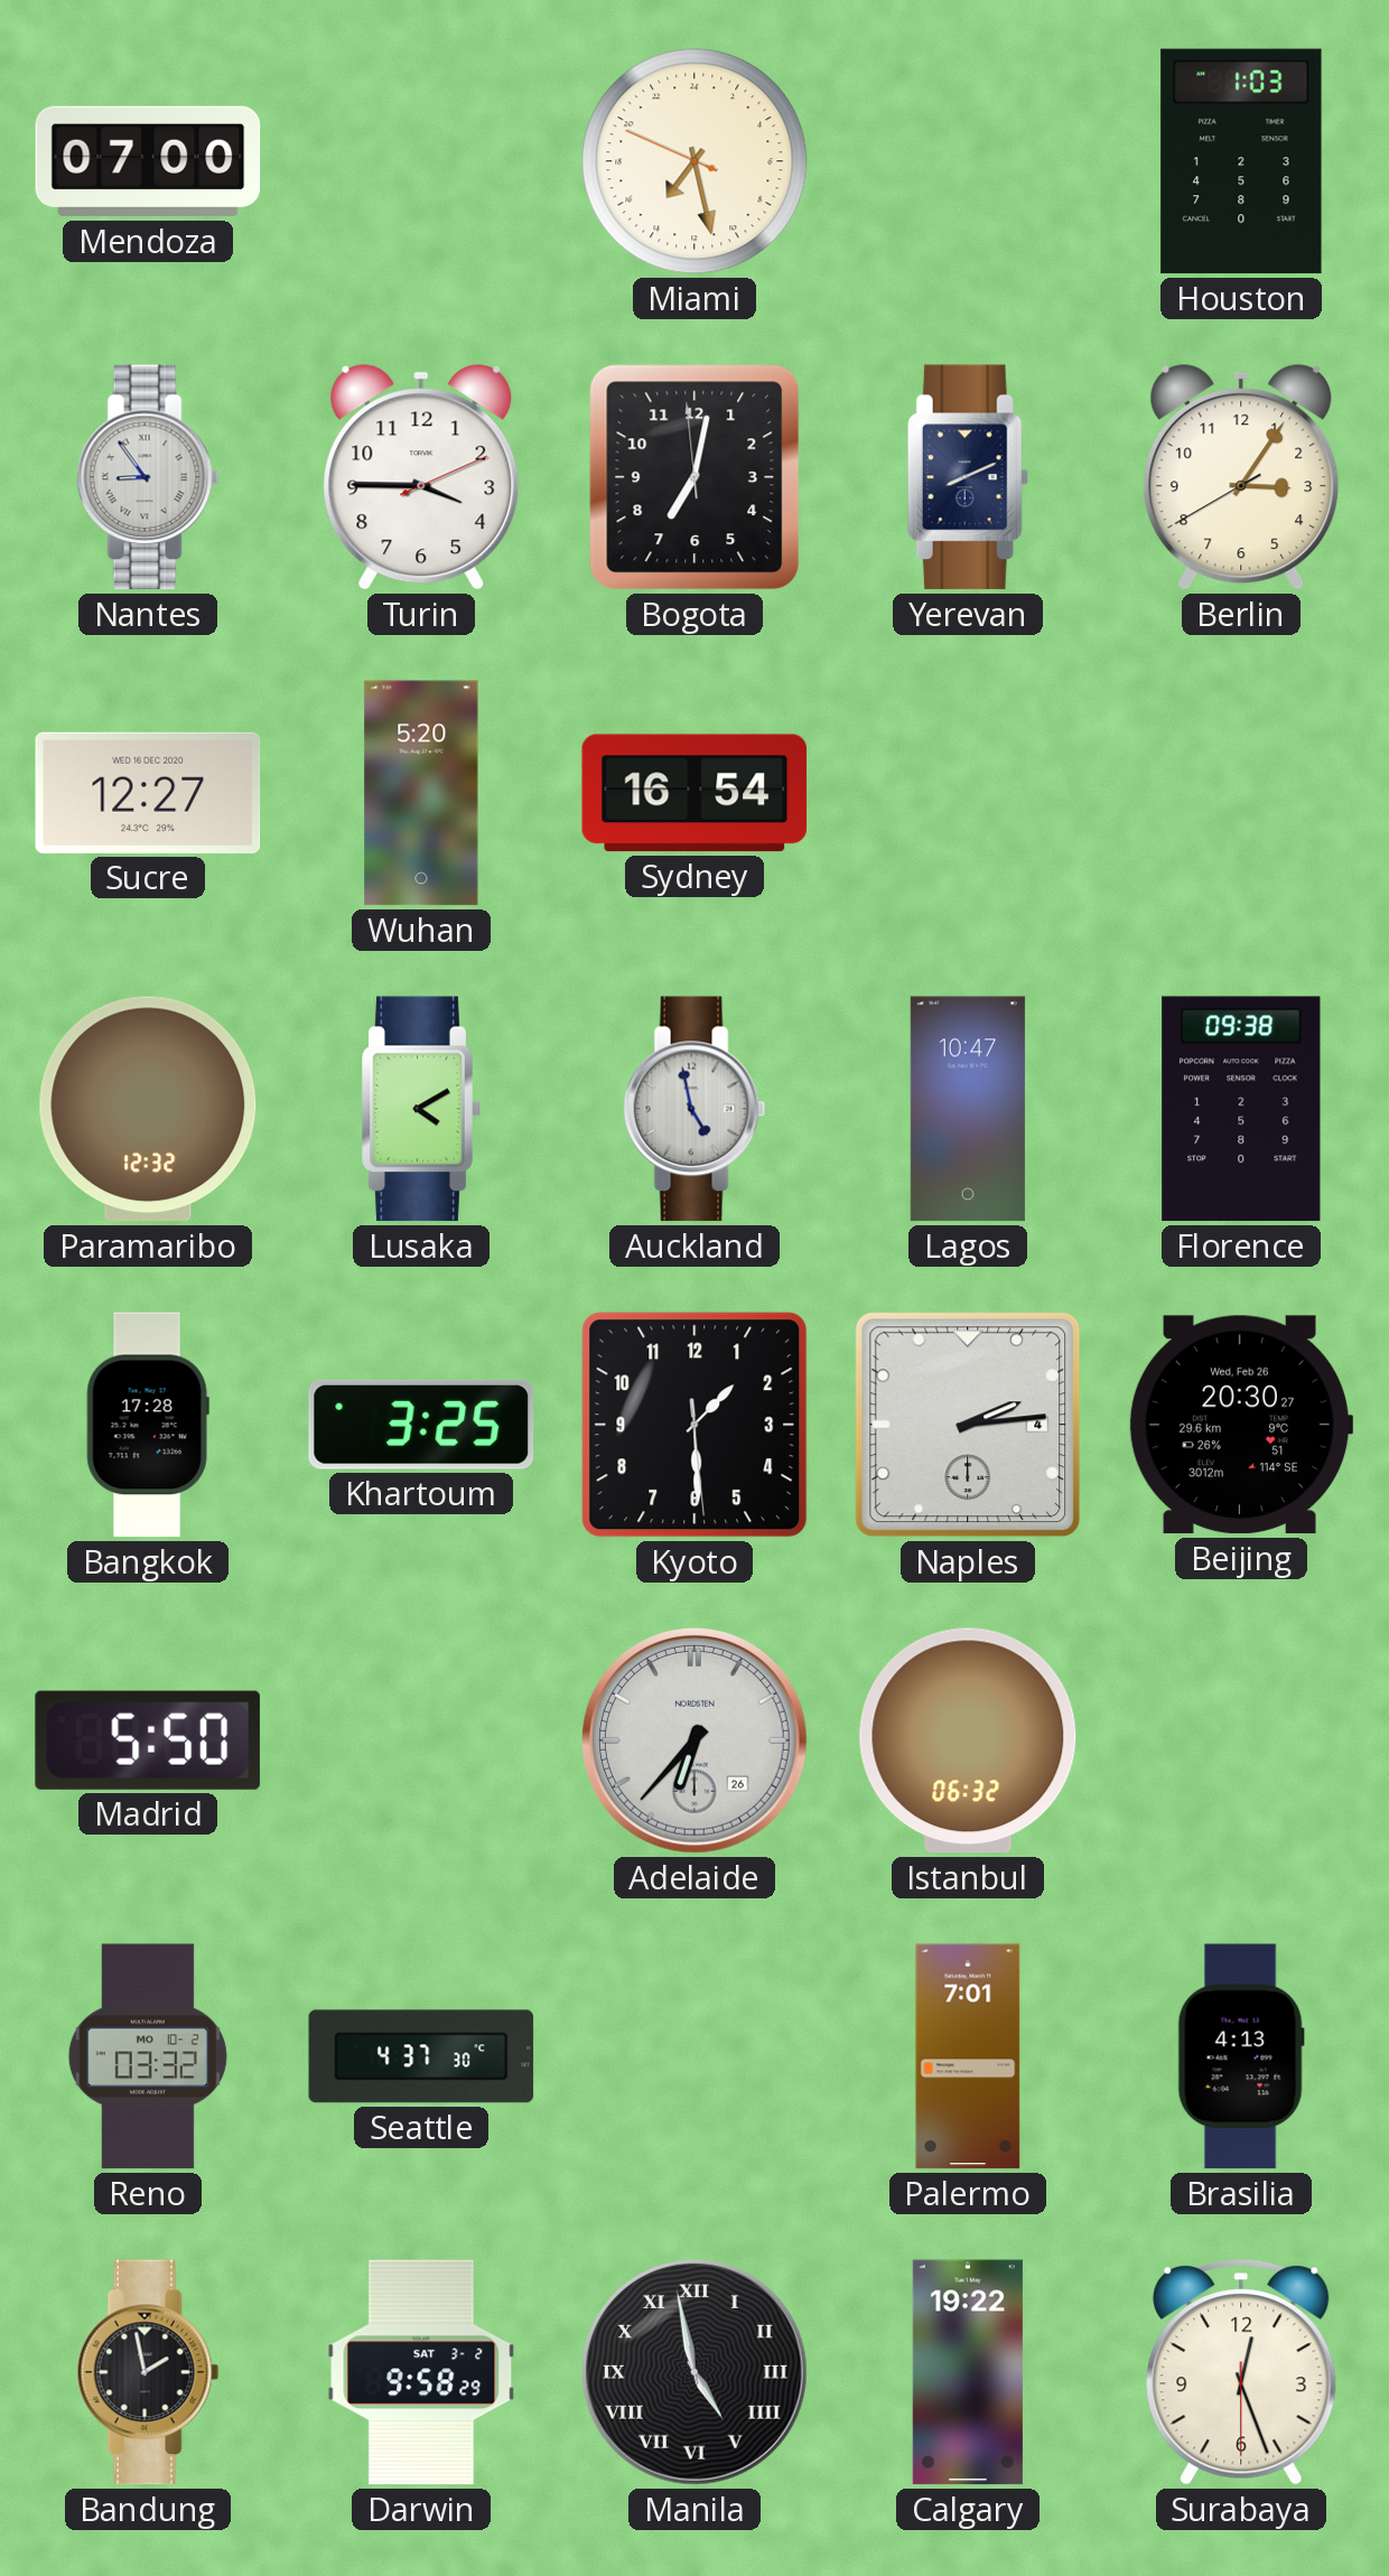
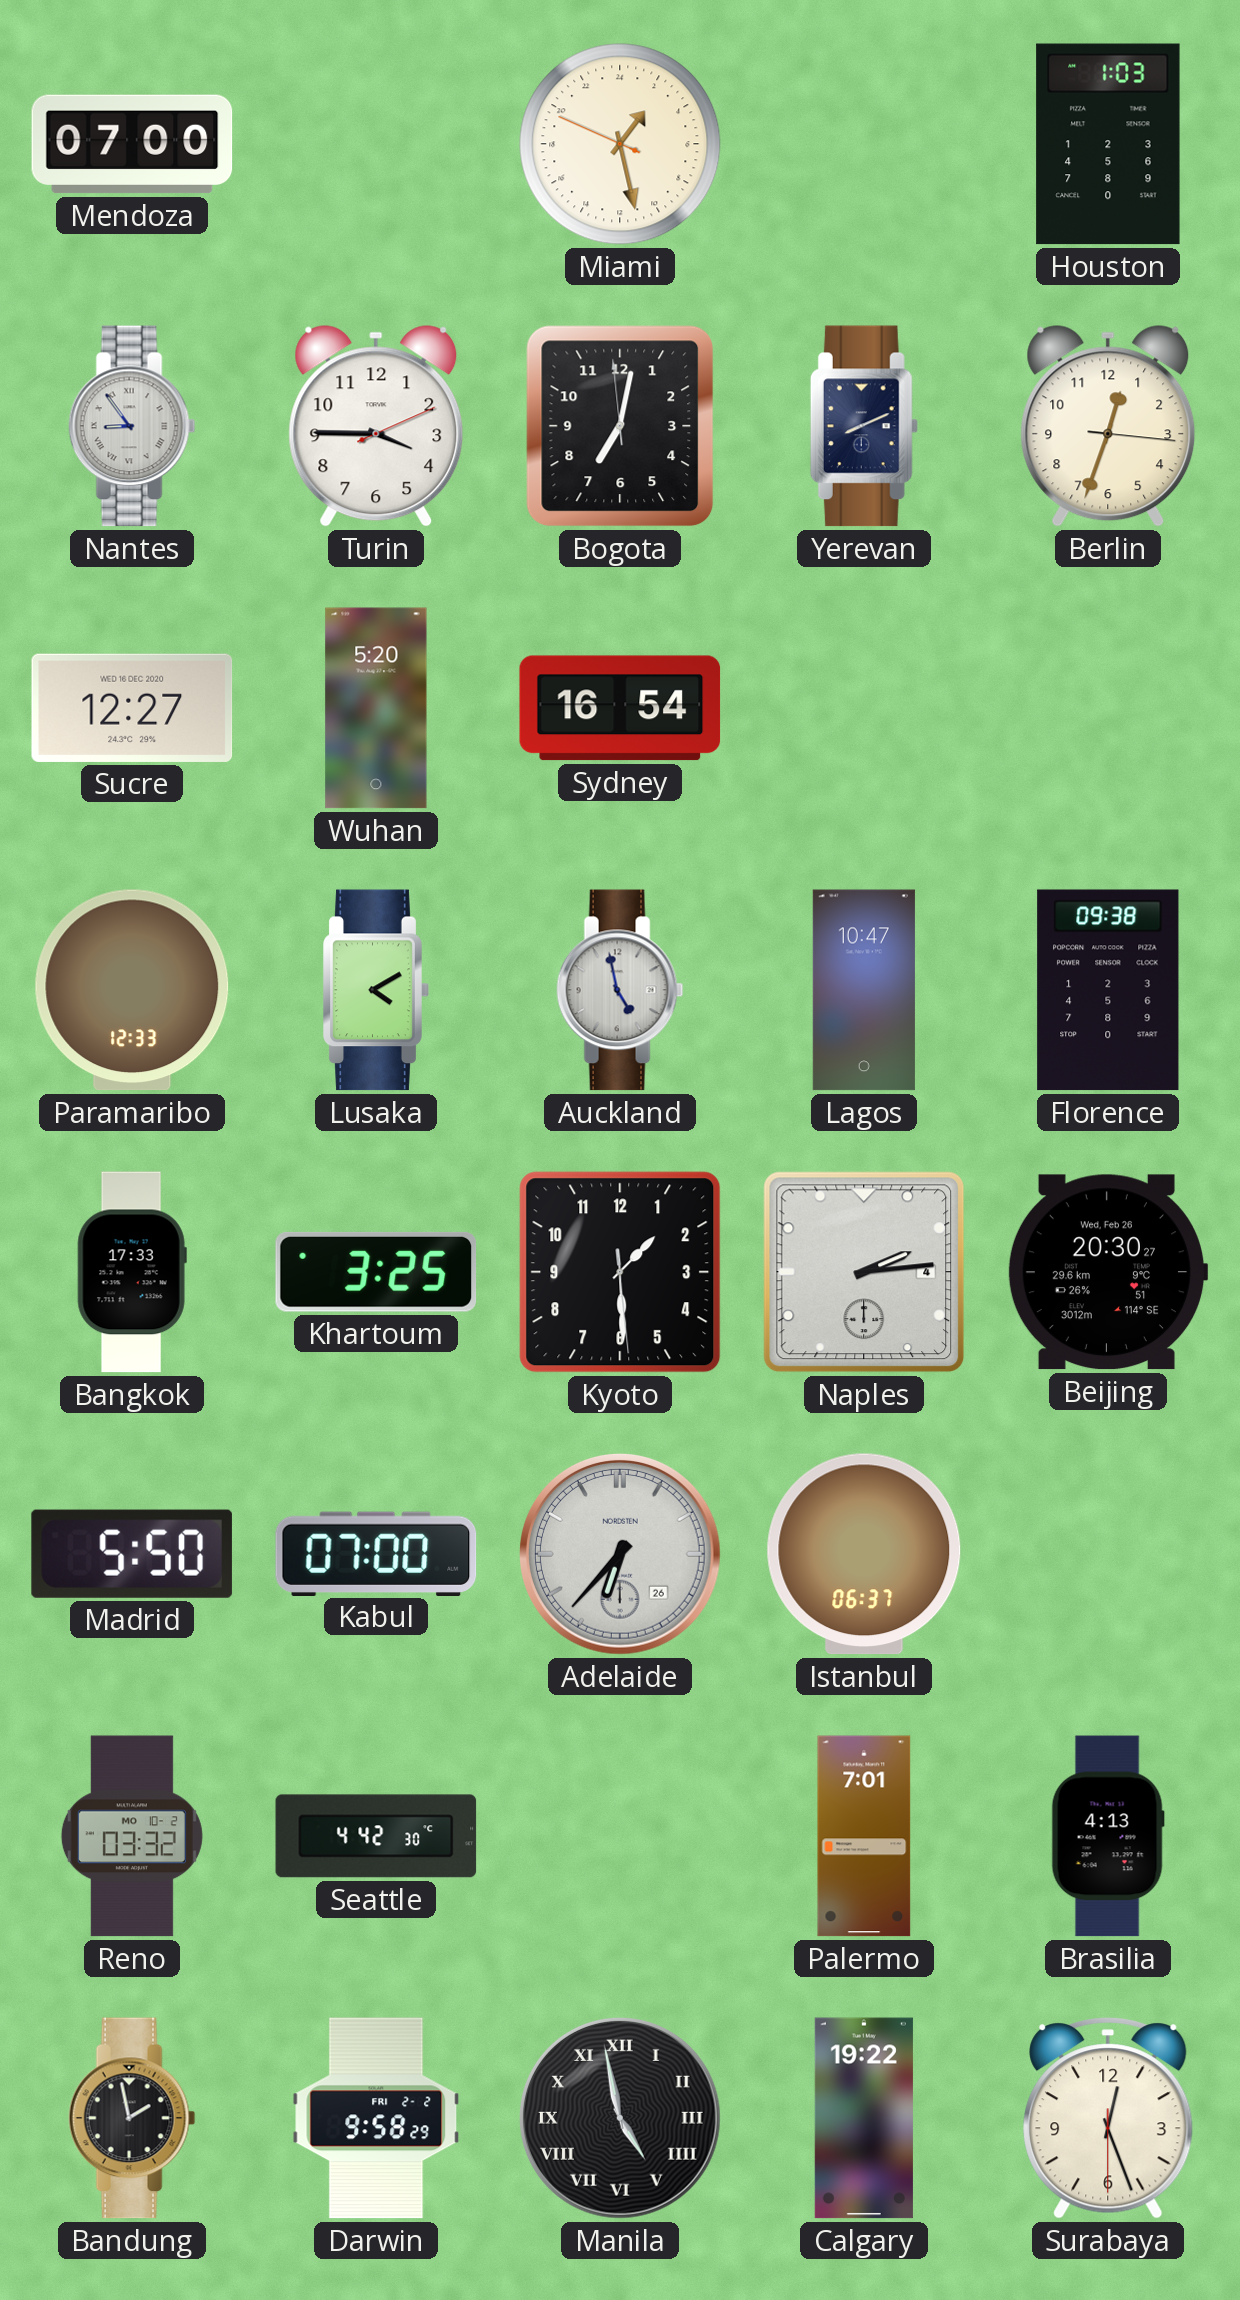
Miami: 14:27 -> 2:27
Berlin: 3:05 -> 12:33
Paramaribo: 12:32 -> 12:33
Bangkok: 17:28 -> 17:33
Kabul: none -> 07:00
Istanbul: 06:32 -> 06:37
Seattle: 4:37 -> 4:42
Darwin date: SAT 3-2 -> FRI 2-2
